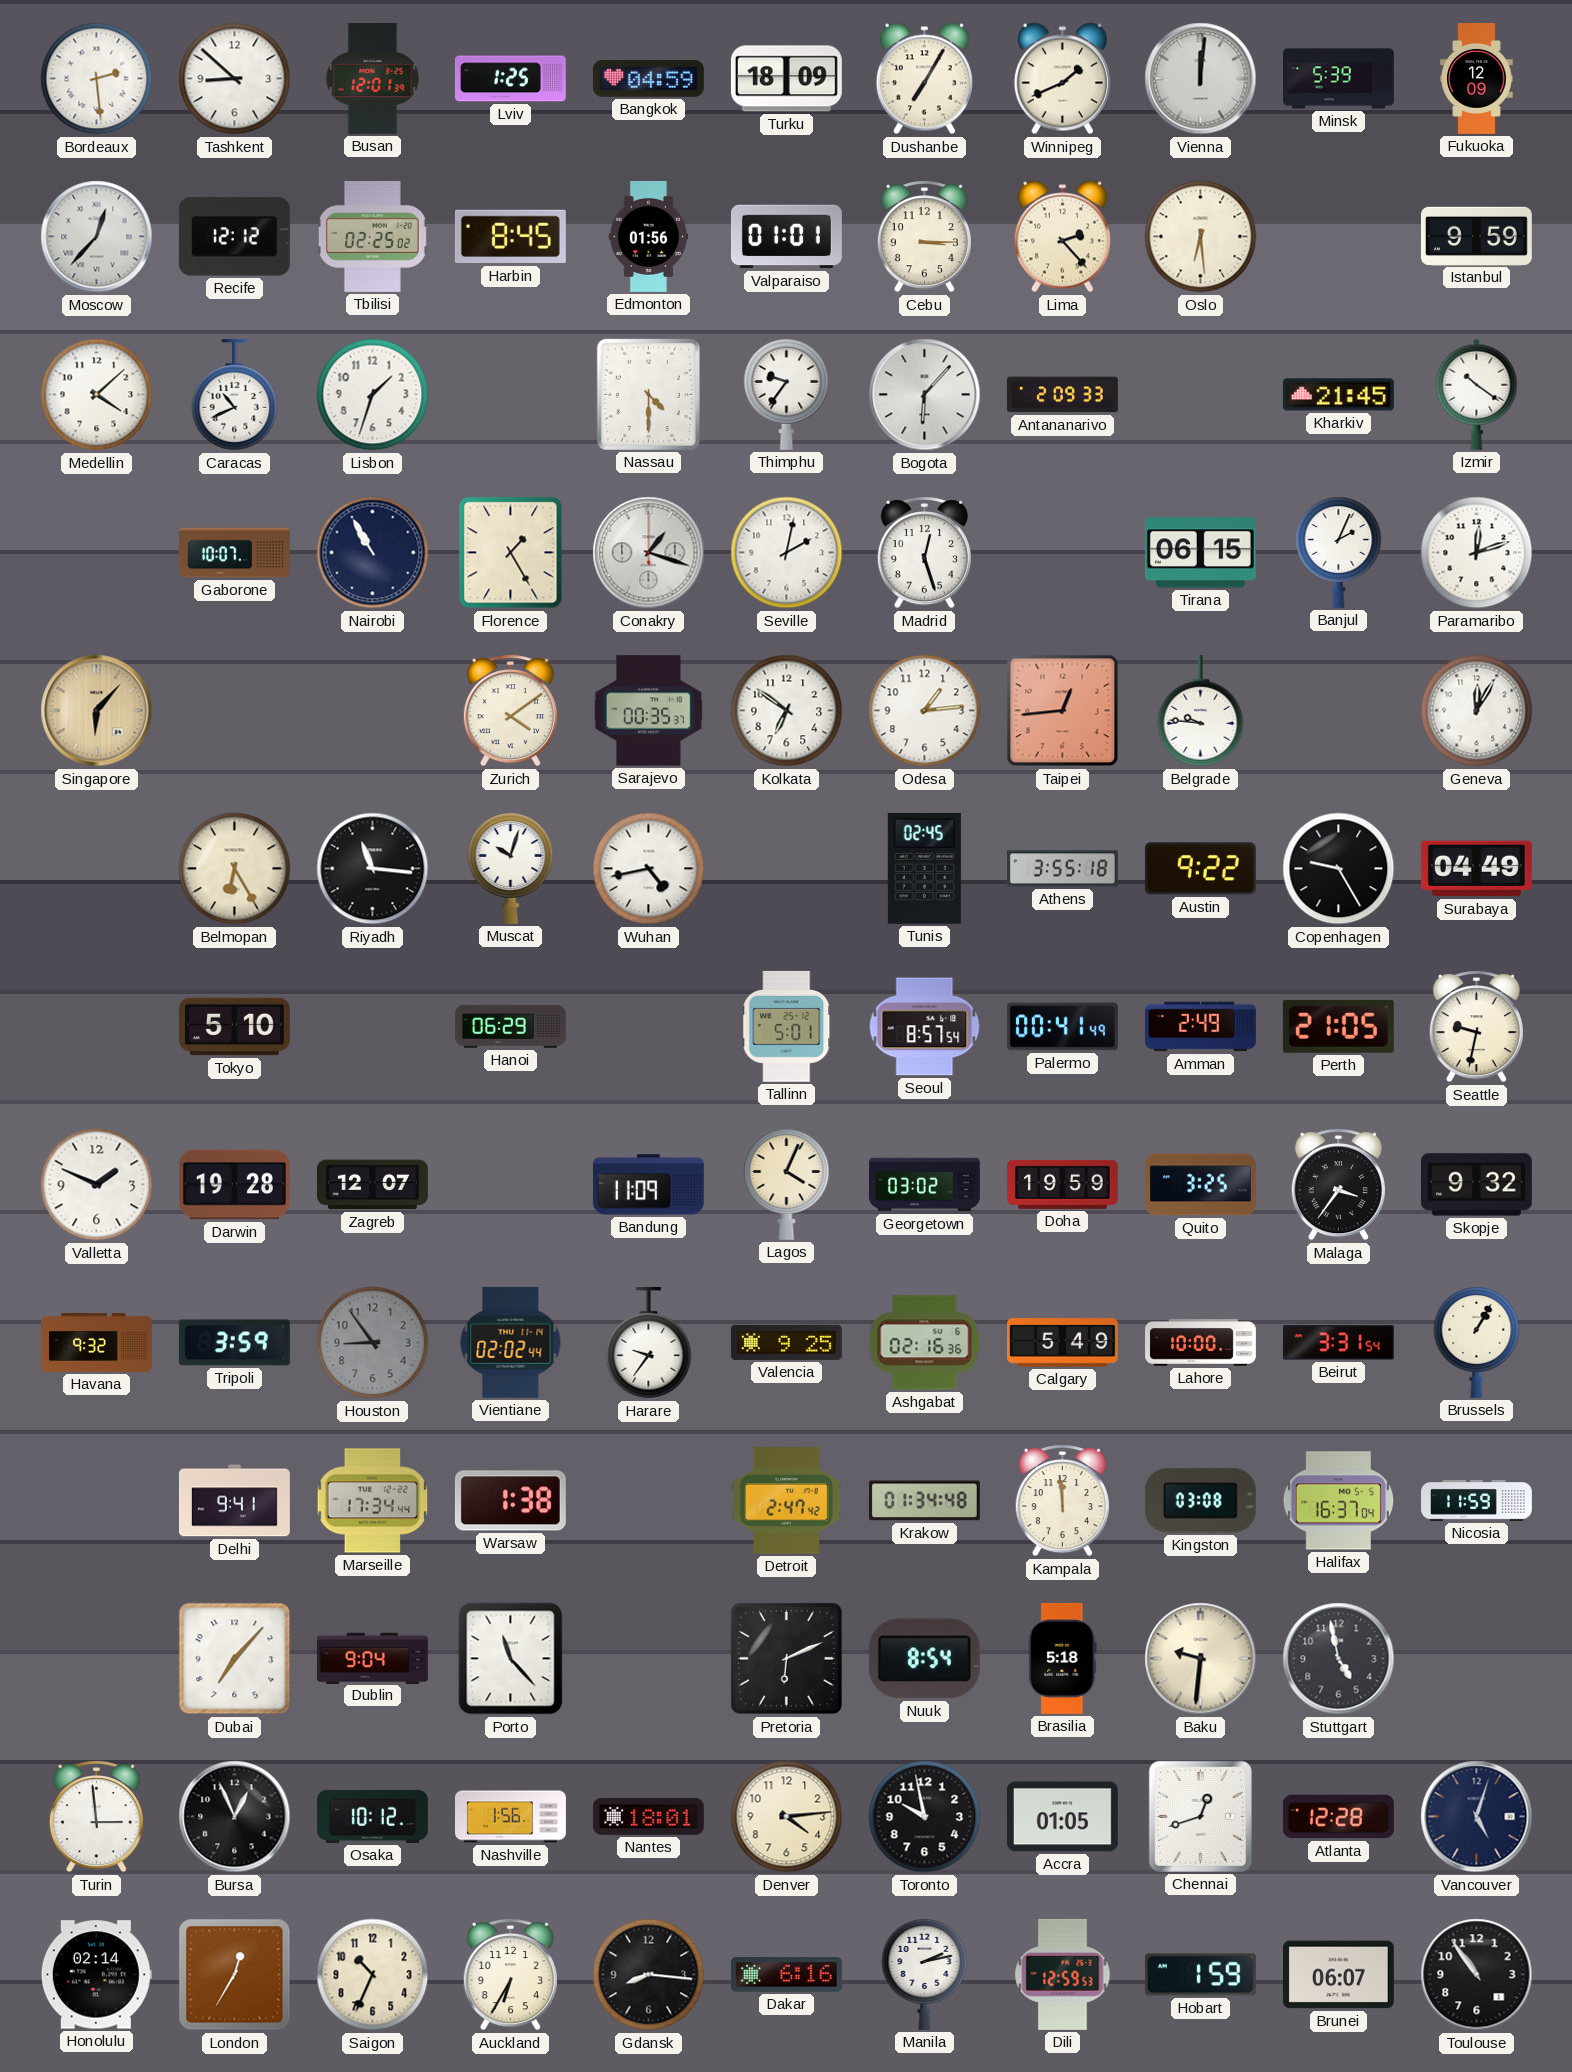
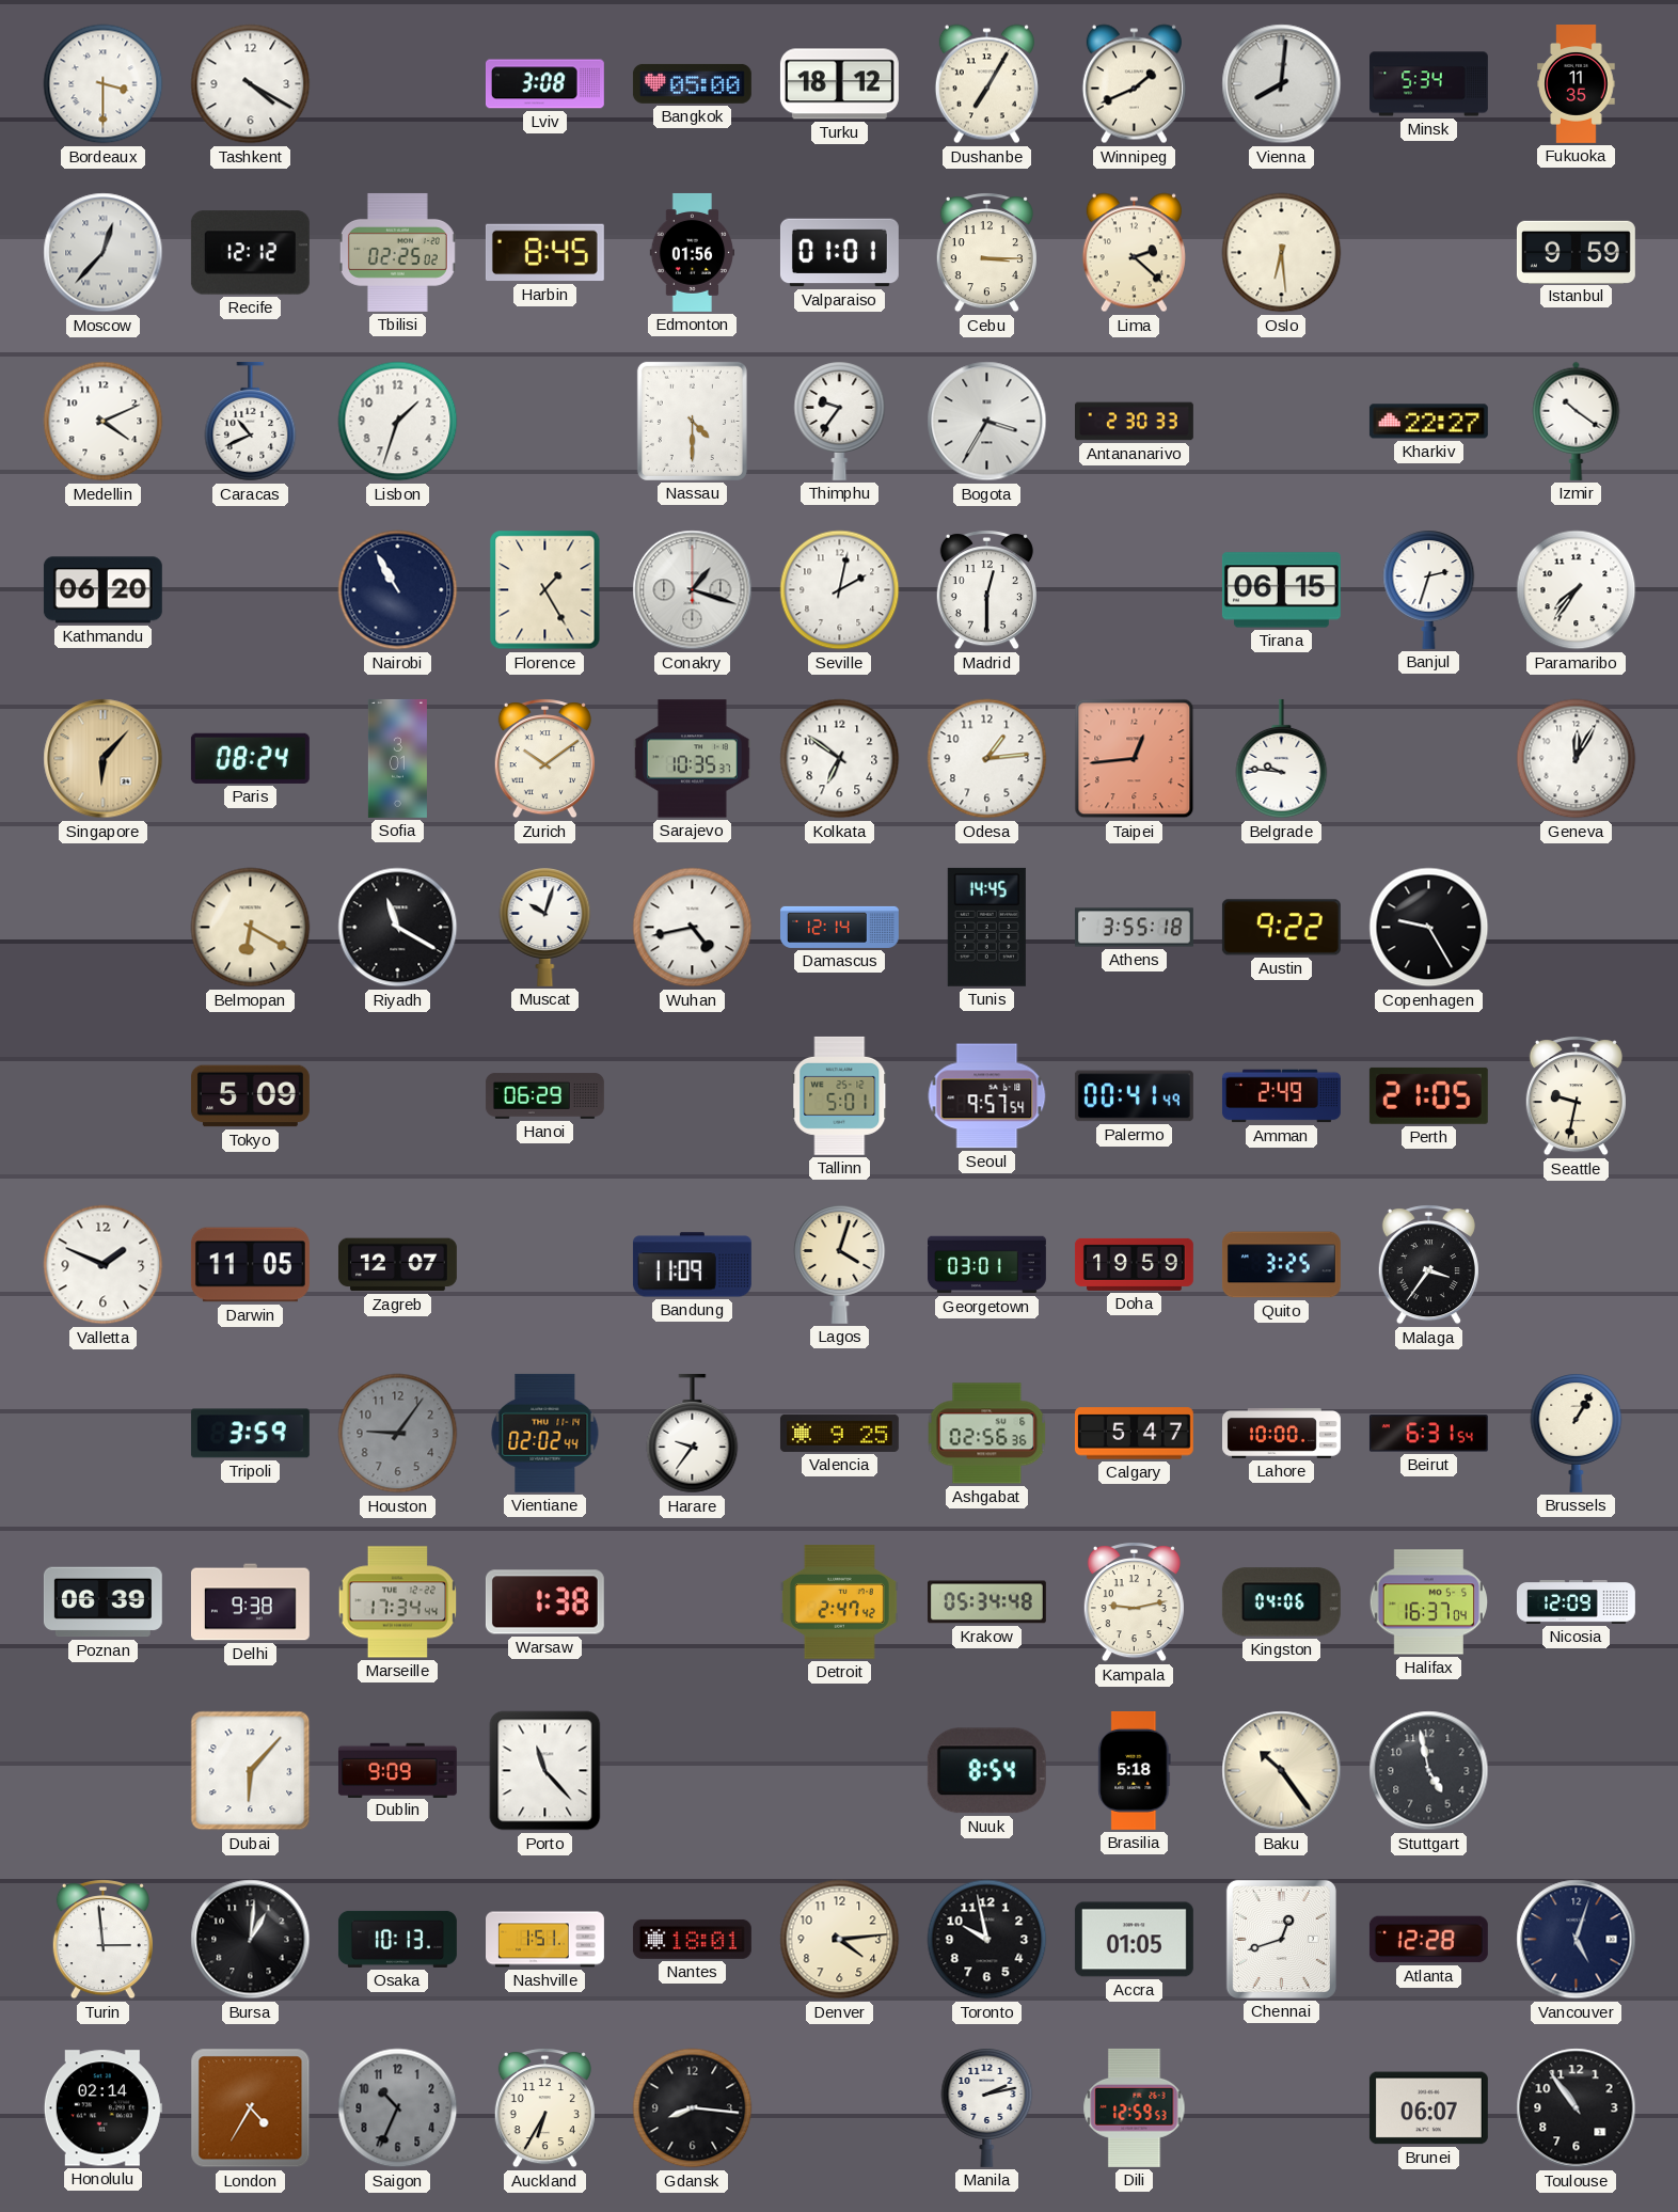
Bordeaux: 2:29 -> 3:30
Tashkent: 8:52 -> 4:20
Busan: 12:01 -> none
Lviv: 1:25 -> 3:08
Bangkok: 04:59 -> 05:00
Turku: 18:09 -> 18:12
Vienna: 12:01 -> 8:01
Minsk: 5:39 -> 5:34
Fukuoka: 12:09 -> 11:35
Lima: 2:23 -> 2:22
Medellin: 4:08 -> 4:11
Bogota: 6:07 -> 3:35
Antananarivo: 2:09 -> 2:30
Kharkiv: 21:45 -> 22:27
Kathmandu: none -> 06:20
Gaborone: 10:07 -> none
Madrid: 12:27 -> 12:30
Banjul: 2:04 -> 2:33
Paramaribo: 12:12 -> 7:36
Paris: none -> 08:24
Sofia: none -> 3:01
Zurich: 4:09 -> 10:09
Sarajevo: 00:35 -> 10:35
Belmopan: 6:25 -> 6:20
Riyadh: 11:16 -> 11:20
Damascus: none -> 12:14
Tunis: 02:45 -> 14:45
Surabaya: 04:49 -> none
Tokyo: 5:10 -> 5:09
Seoul: 8:57 -> 9:57
Darwin: 19:28 -> 11:05
Lagos: 4:04 -> 4:03
Georgetown: 03:02 -> 03:01
Skopje: 9:32 -> none
Havana: 9:32 -> none
Houston: 8:54 -> 9:06
Ashgabat: 02:16 -> 02:56
Calgary: 5:49 -> 5:47
Beirut: 3:31 -> 6:31
Poznan: none -> 06:39
Delhi: 9:41 -> 9:38
Krakow: 01:34 -> 05:34
Kampala: 11:59 -> 9:13
Kingston: 03:08 -> 04:06
Nicosia: 11:59 -> 12:09
Dubai: 7:07 -> 6:07
Dublin: 9:04 -> 9:09
Pretoria: 6:11 -> none
Baku: 9:31 -> 10:24
Bursa: 12:56 -> 1:01
Osaka: 10:12 -> 10:13
Nashville: 1:56 -> 1:51
London: 12:35 -> 4:35
Saigon dial: cream -> grey
Dakar: 6:16 -> none
Hobart: 1:59 -> none
